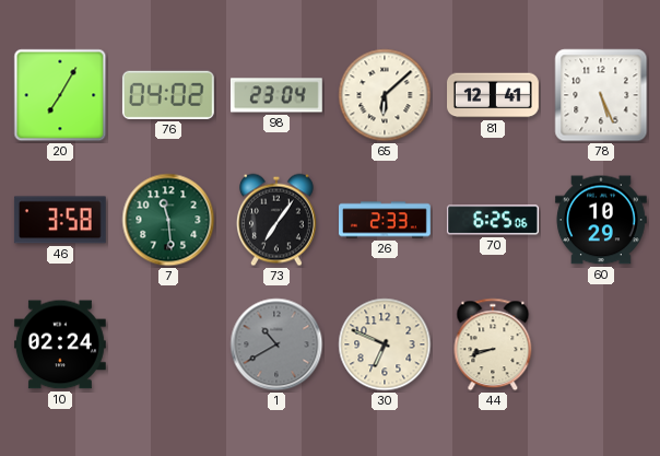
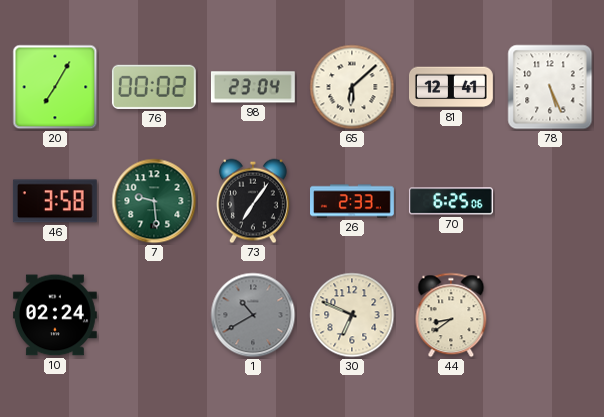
76: 04:02 -> 00:02
7: 11:29 -> 9:29
60: 10:29 -> none
44: 8:42 -> 8:39
